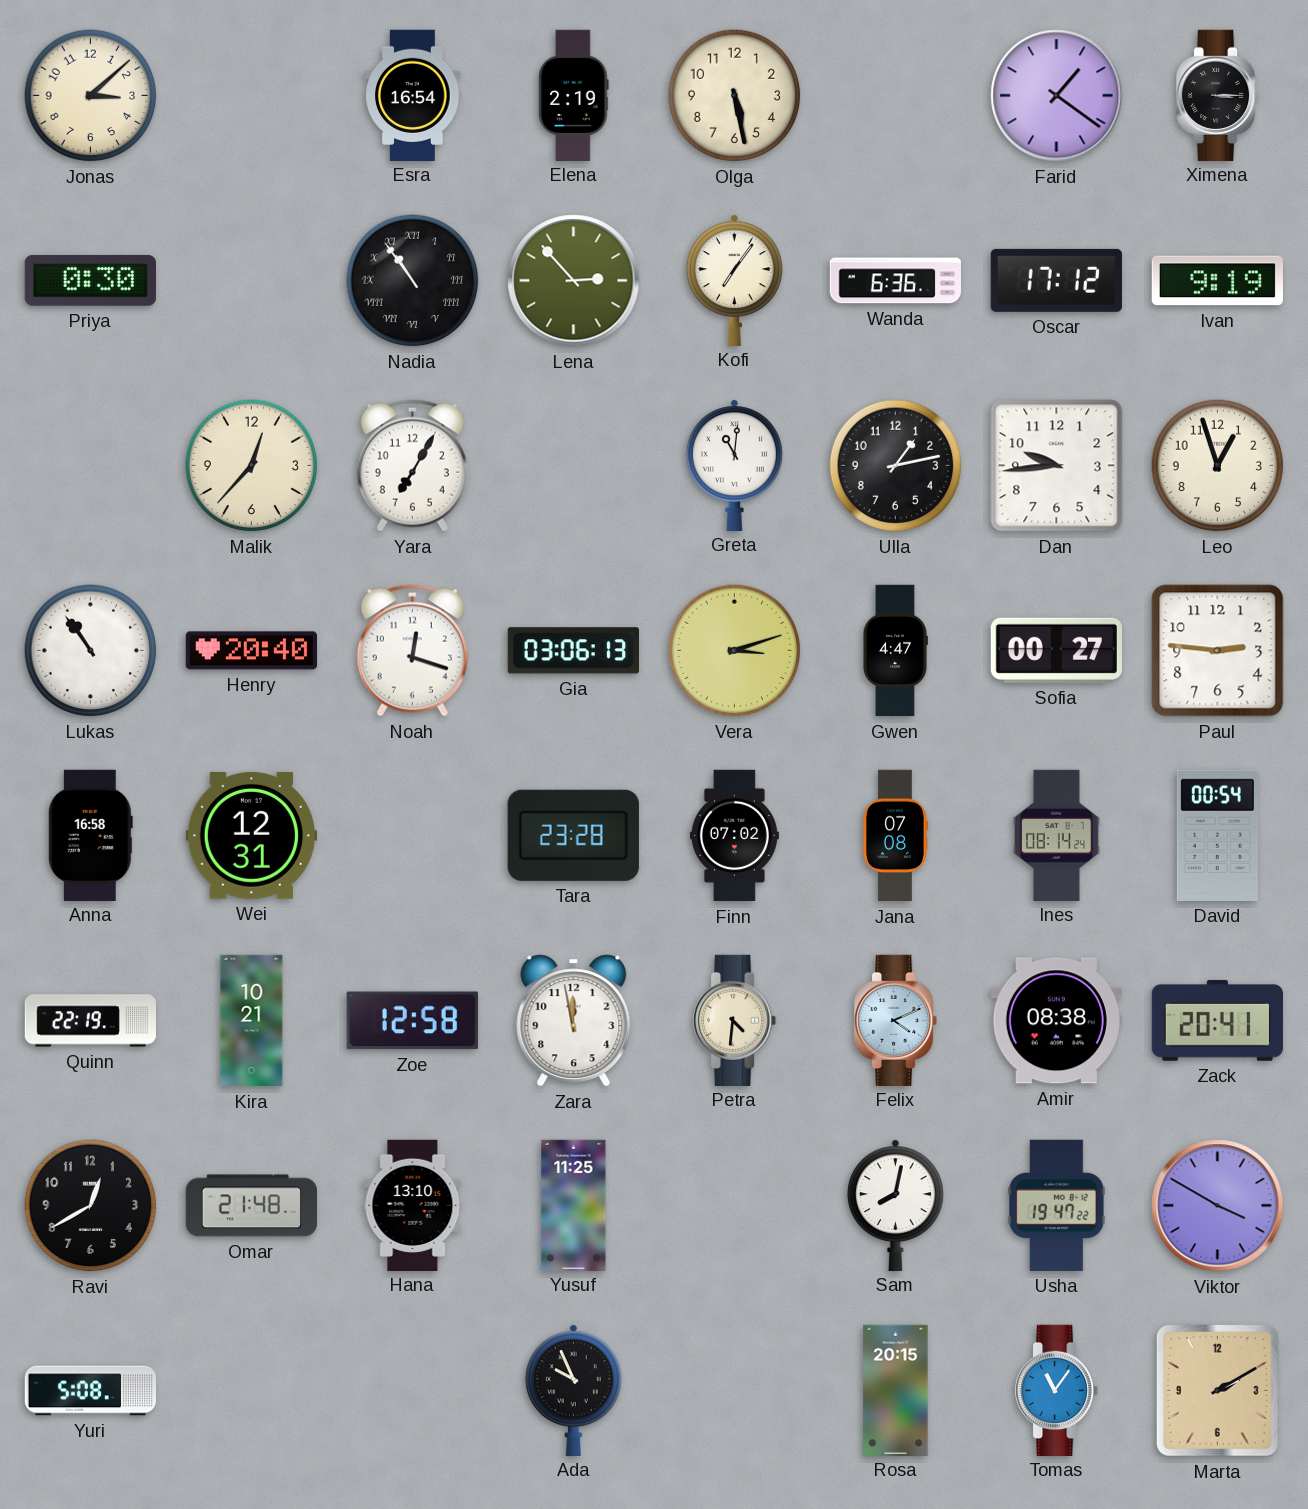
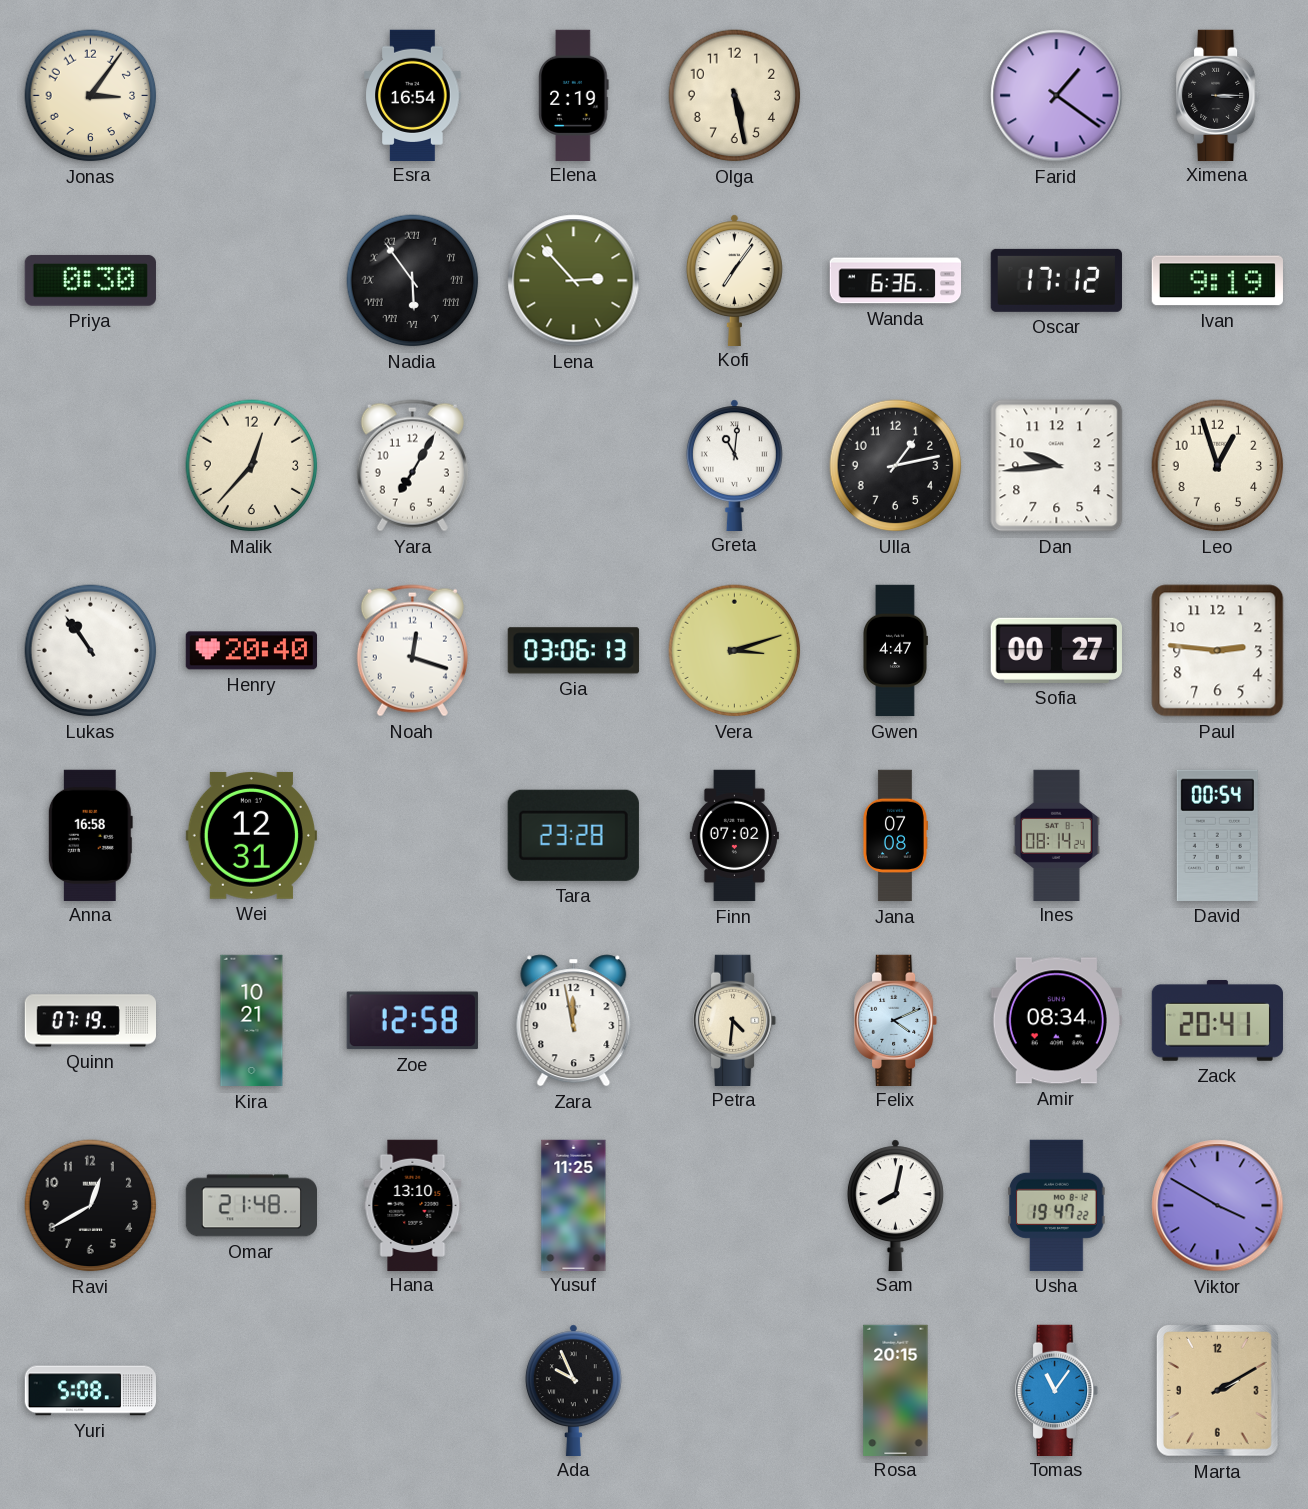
Jonas: 3:08 -> 3:06
Nadia: 10:54 -> 5:54
Quinn: 22:19 -> 07:19
Amir: 08:38 -> 08:34
